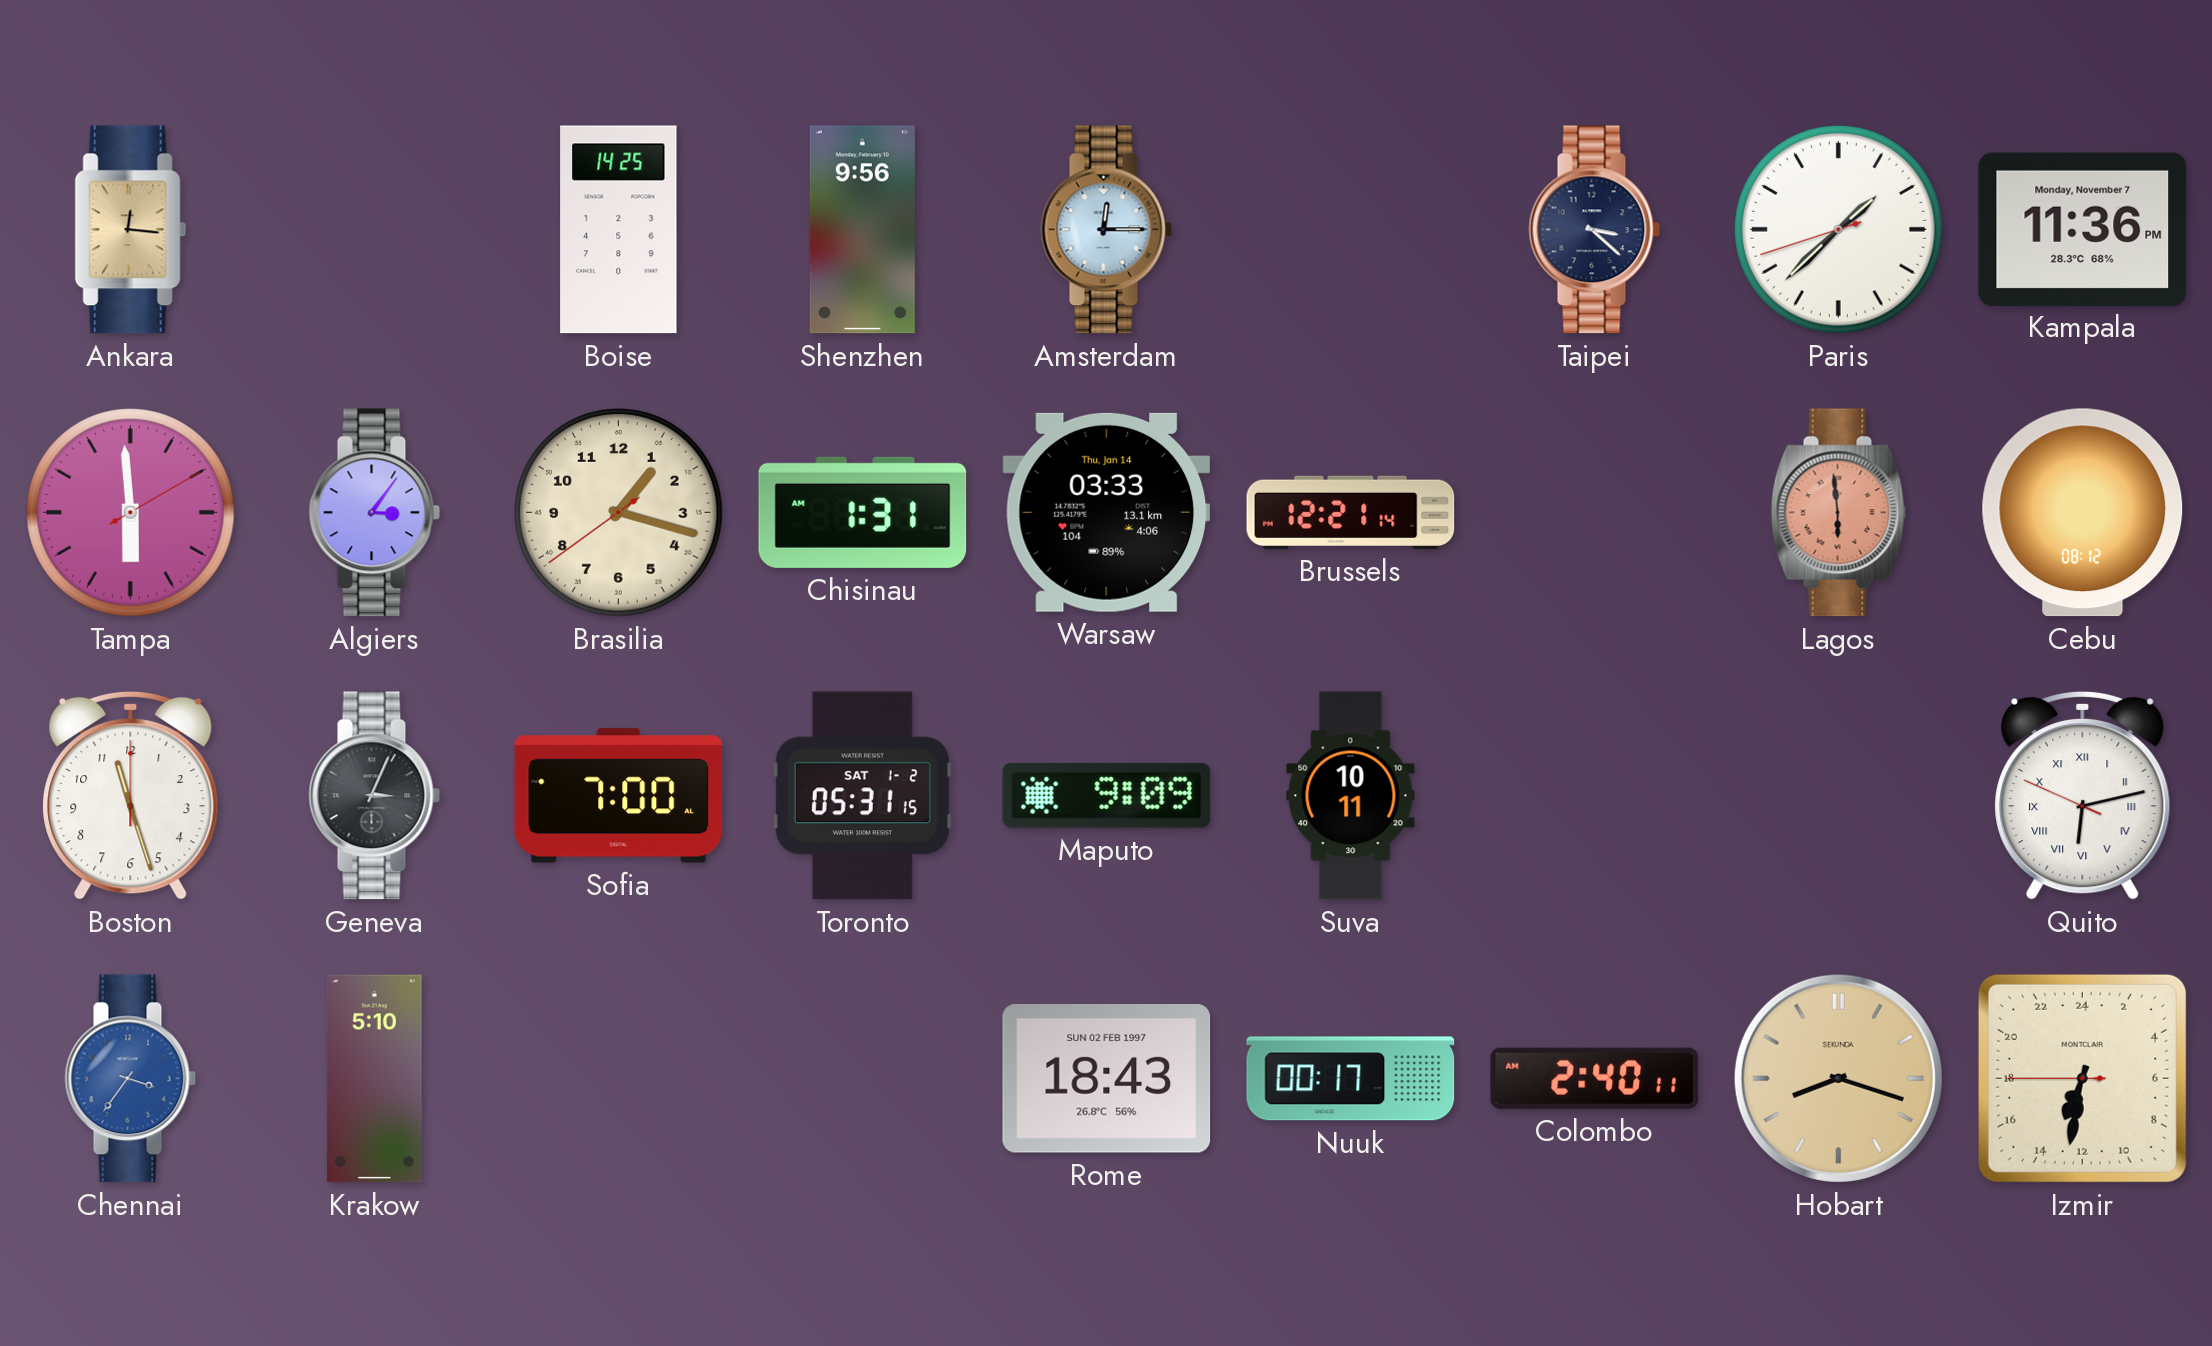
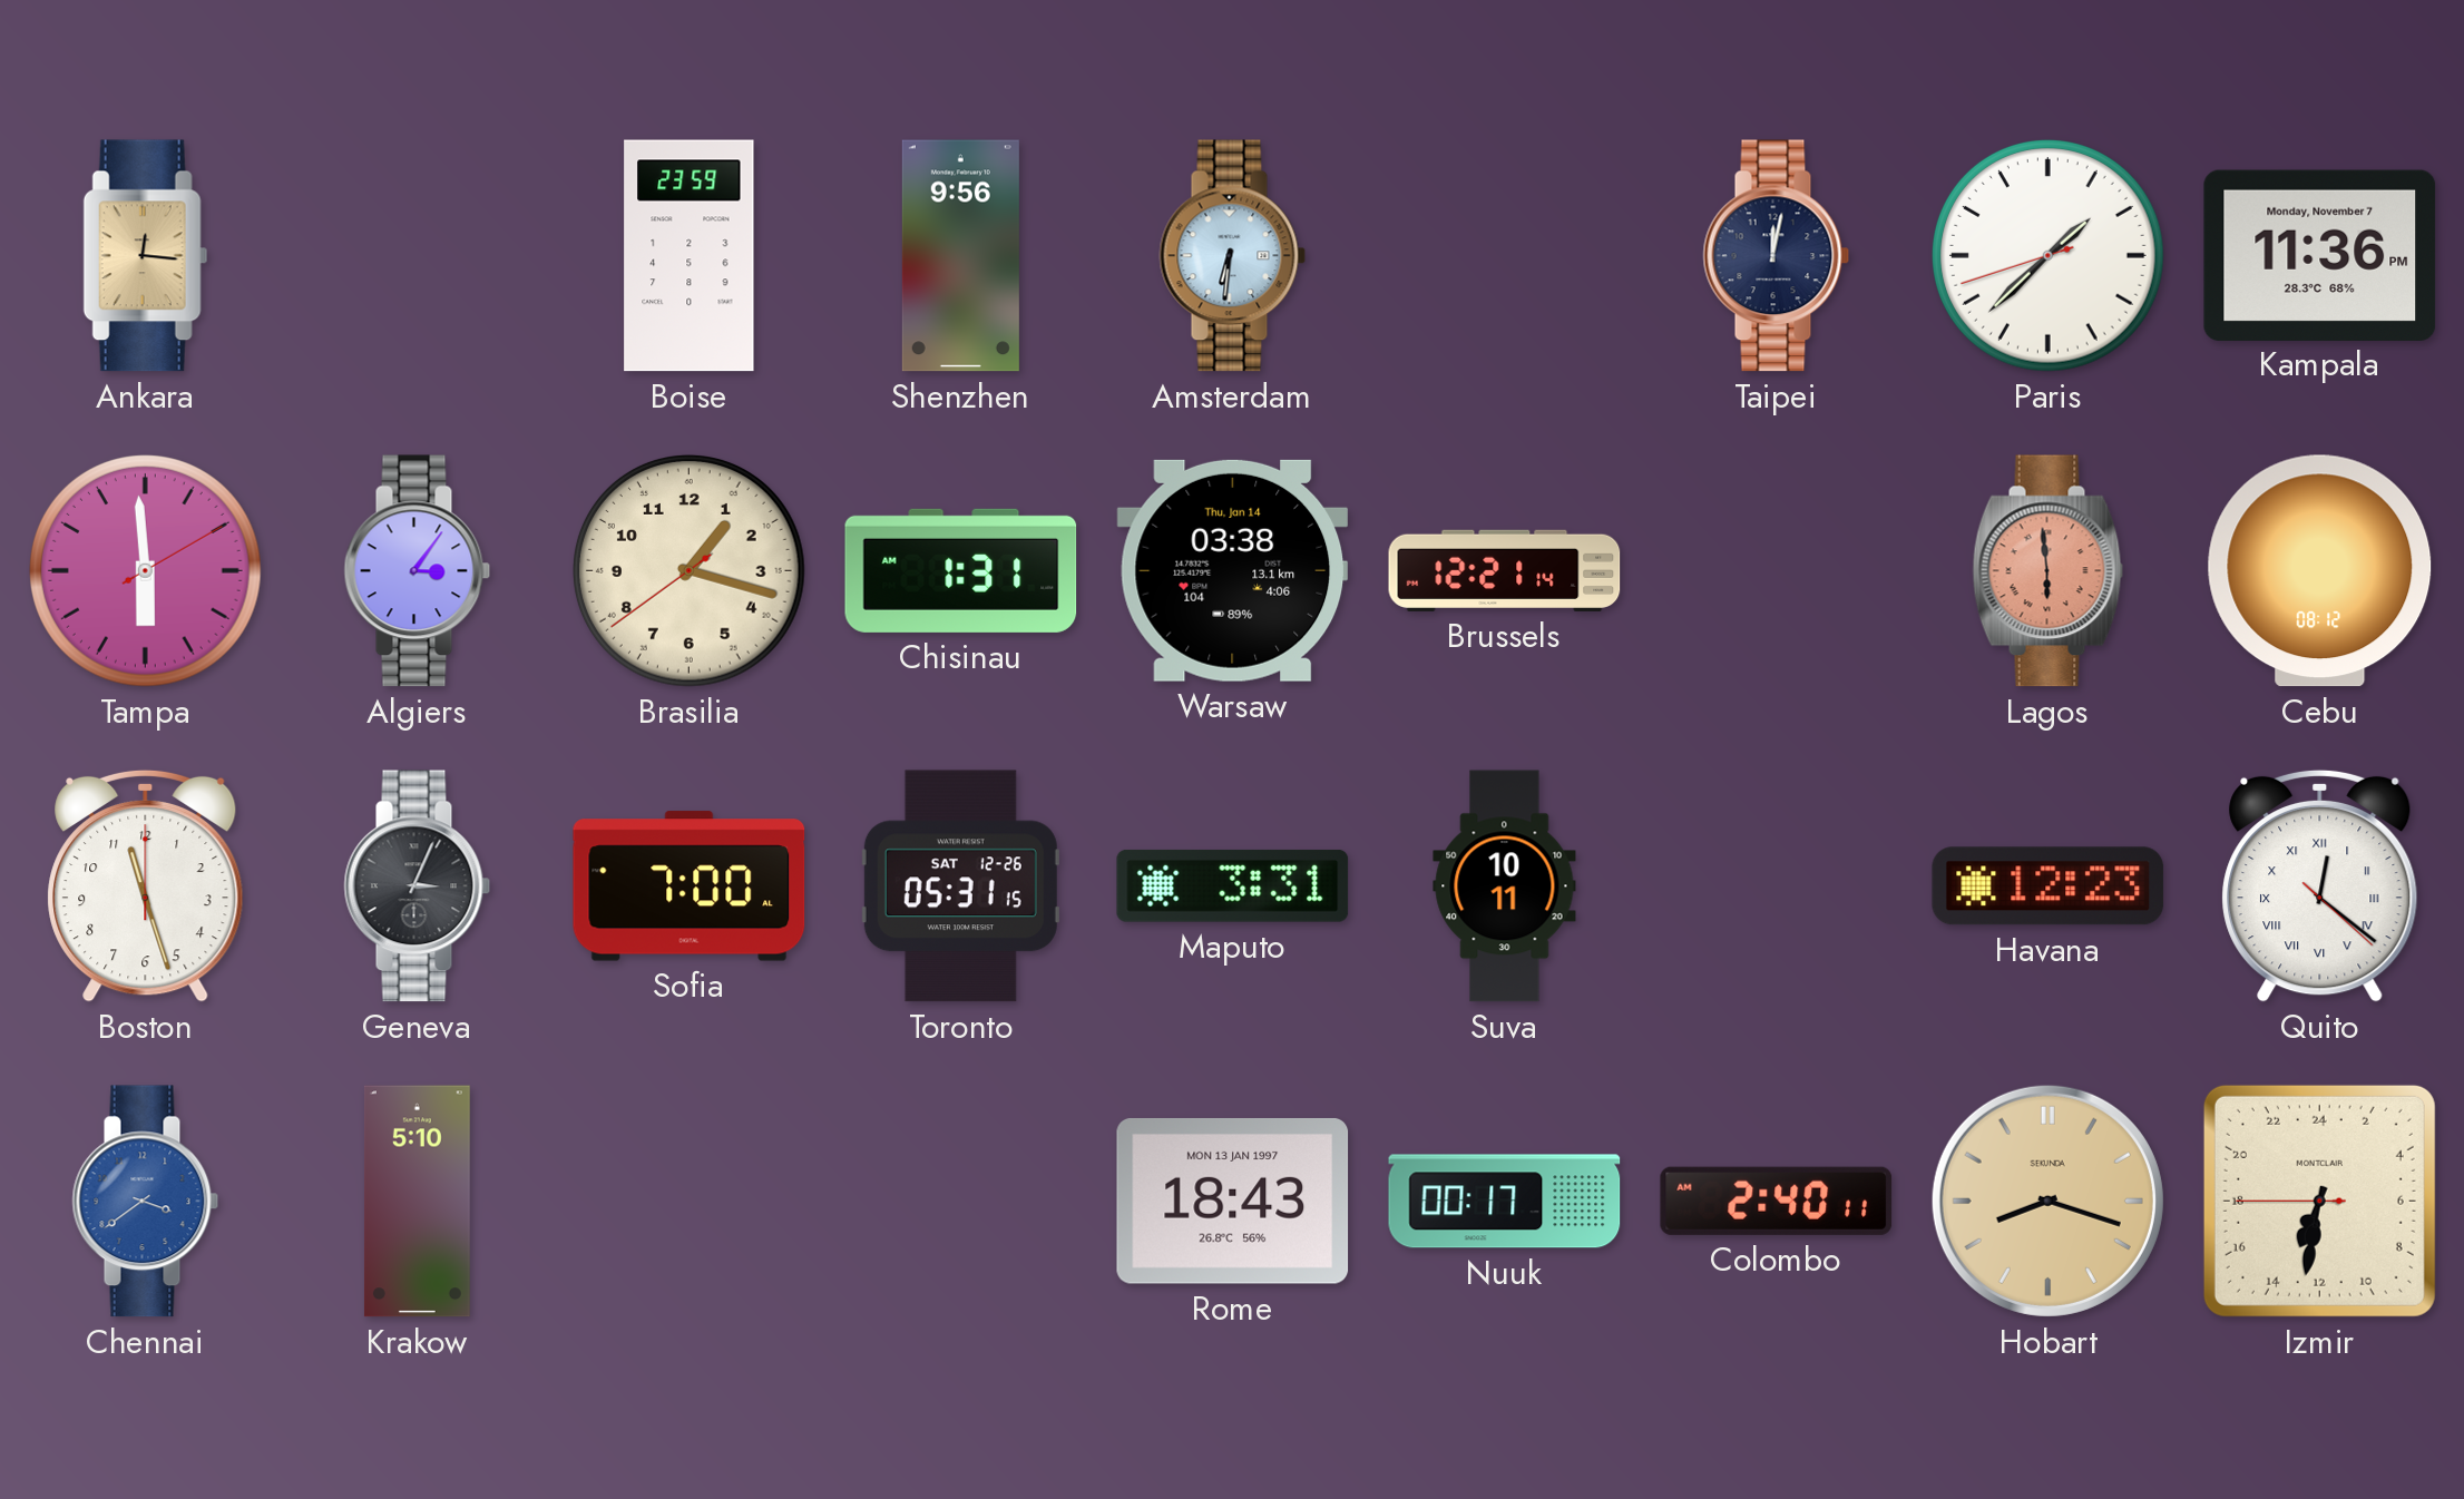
Boise: 14:25 -> 23:59
Amsterdam: 12:15 -> 6:31
Taipei: 3:22 -> 12:02
Warsaw: 03:33 -> 03:38
Toronto date: SAT 1-2 -> SAT 12-26
Maputo: 9:09 -> 3:31
Havana: none -> 12:23
Quito: 6:12 -> 12:21
Chennai: 3:36 -> 3:39
Rome date: SUN 02 FEB 1997 -> MON 13 JAN 1997
